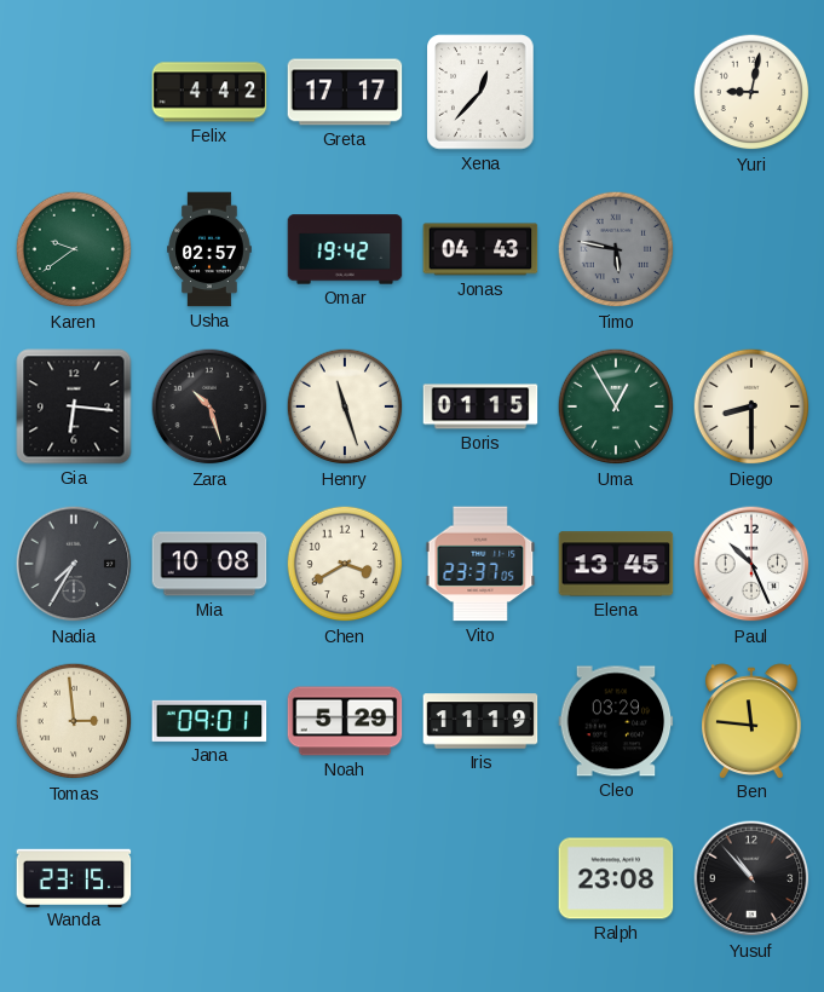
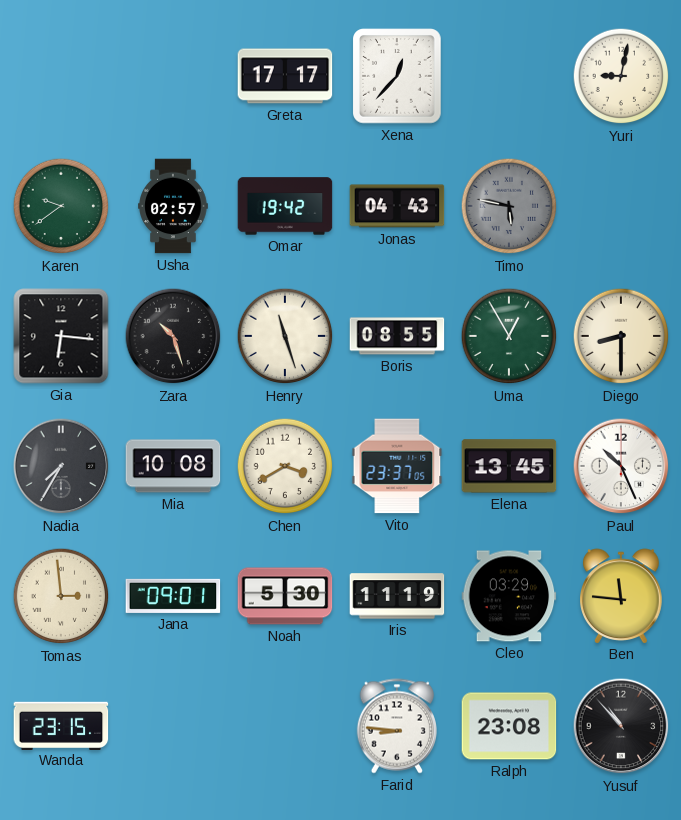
Felix: 4:42 -> none
Boris: 01:15 -> 08:55
Noah: 5:29 -> 5:30
Farid: none -> 8:46
